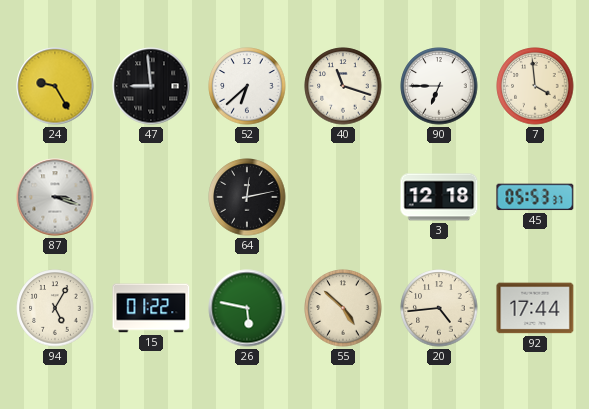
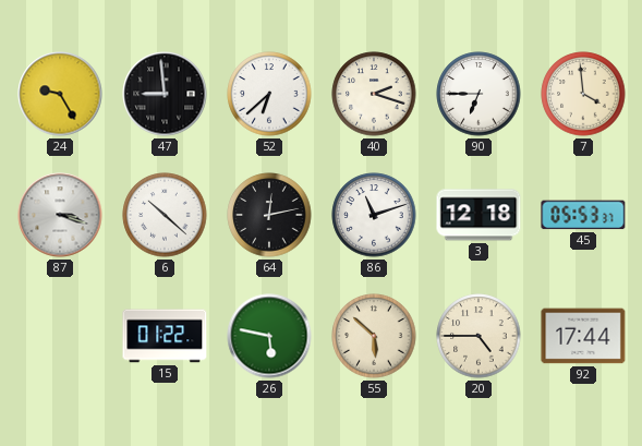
40: 11:18 -> 2:18
6: none -> 10:22
86: none -> 11:12
94: 5:05 -> none
55: 4:52 -> 5:52
20: 4:44 -> 4:45
